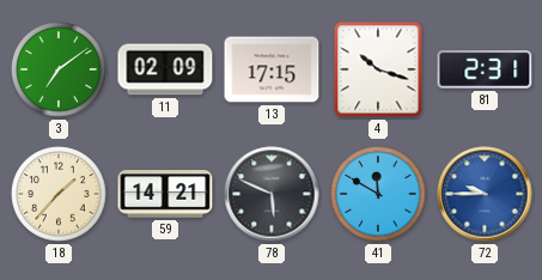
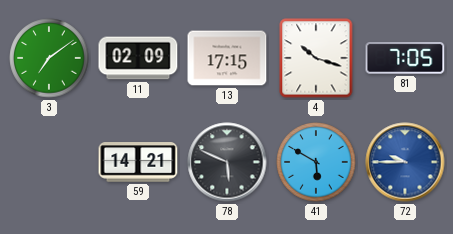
81: 2:31 -> 7:05
18: 1:37 -> none
41: 11:50 -> 5:50
